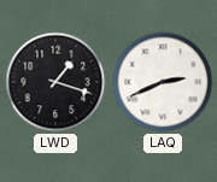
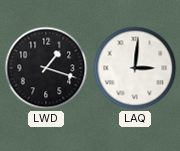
LAQ: 2:41 -> 3:01
